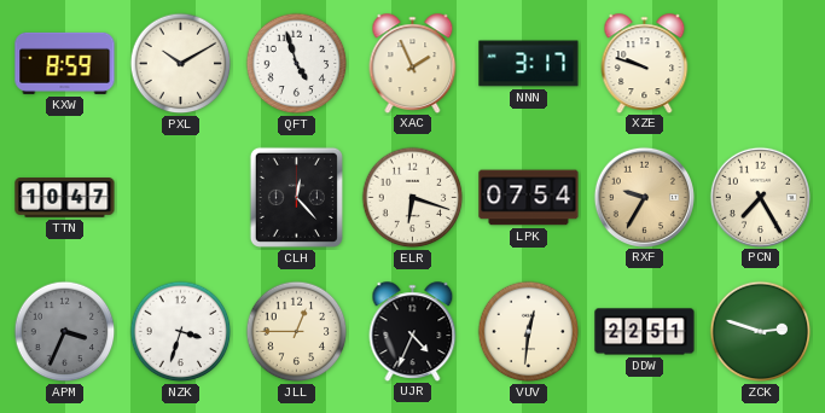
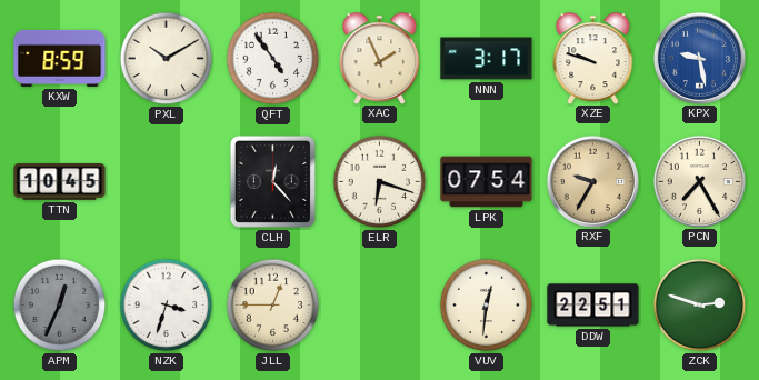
QFT: 4:57 -> 4:54
KPX: none -> 9:28
TTN: 10:47 -> 10:45
APM: 3:34 -> 12:34
UJR: 4:34 -> none
